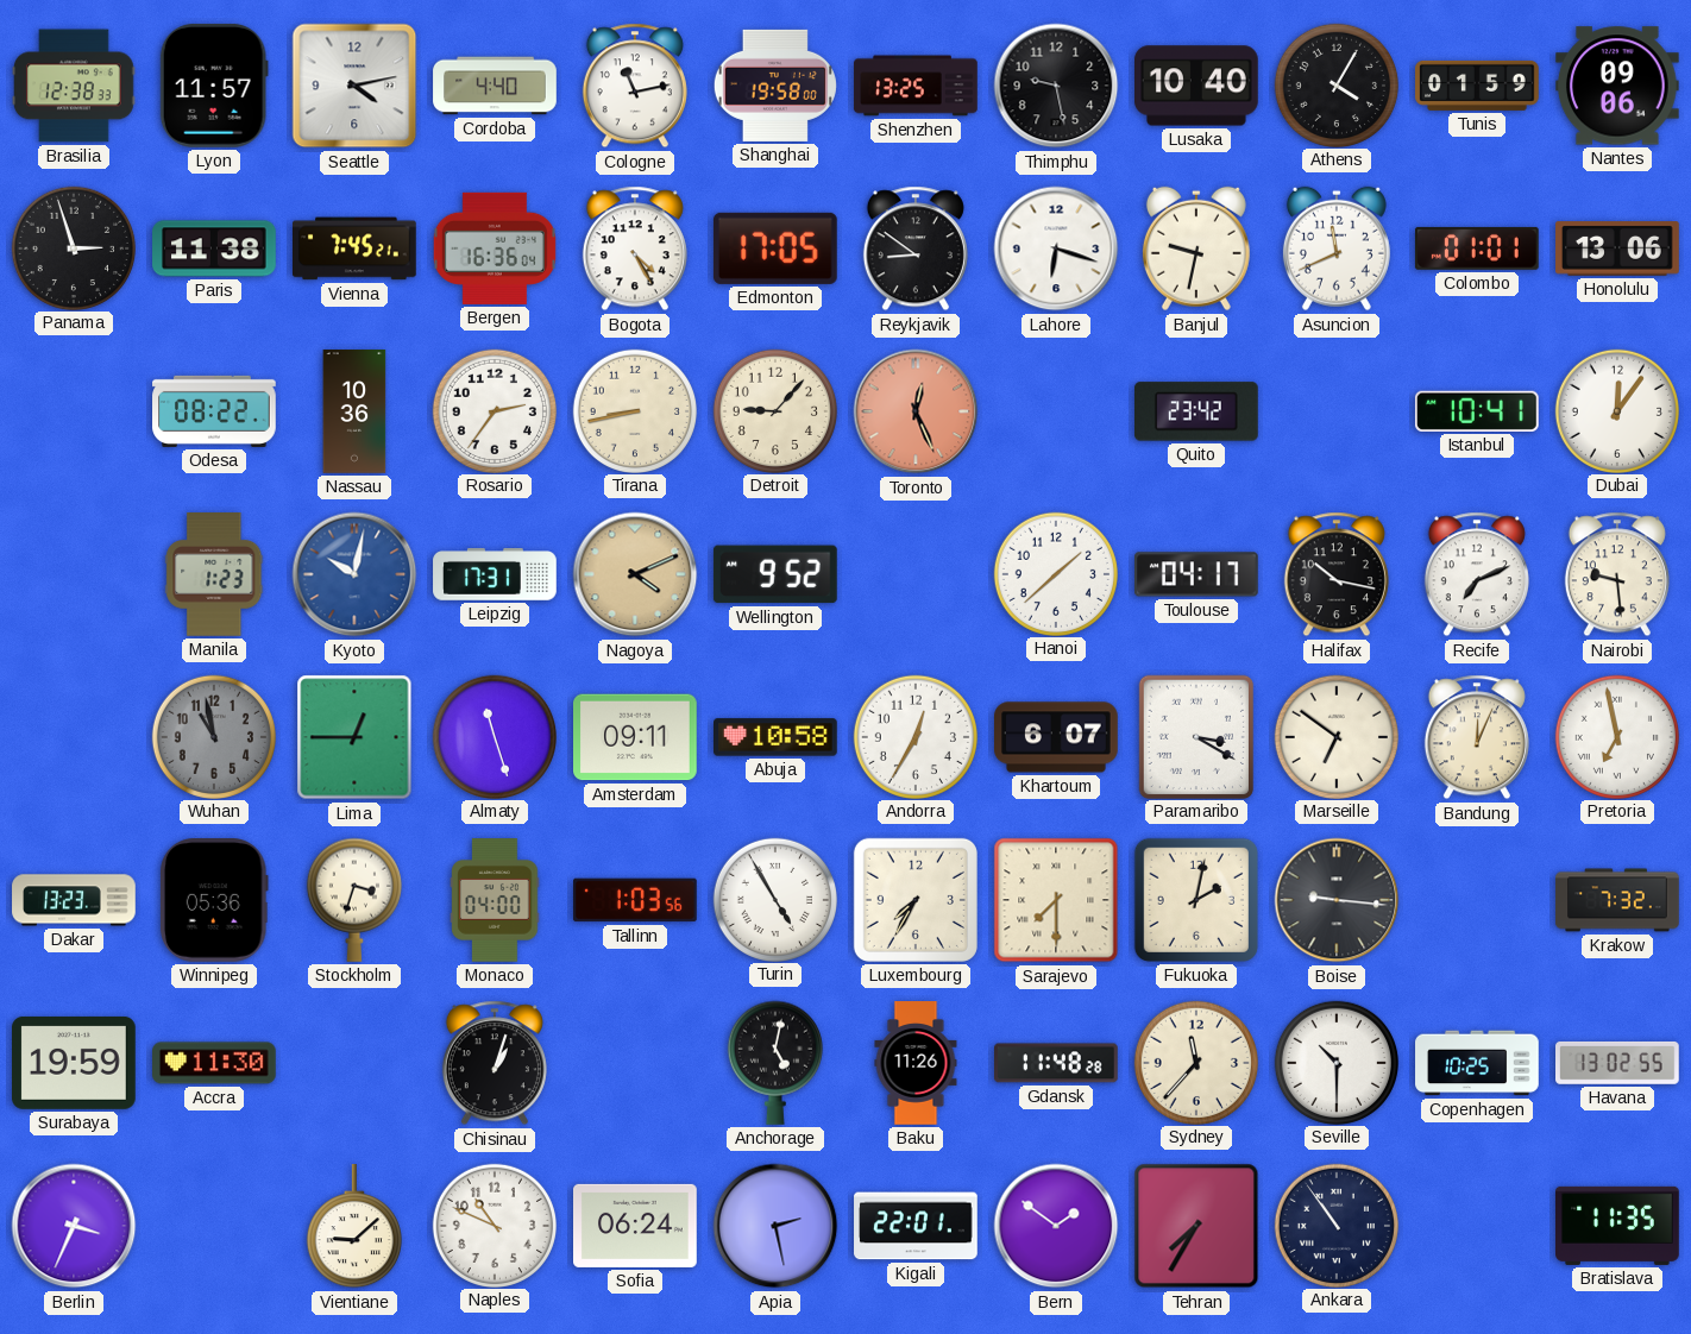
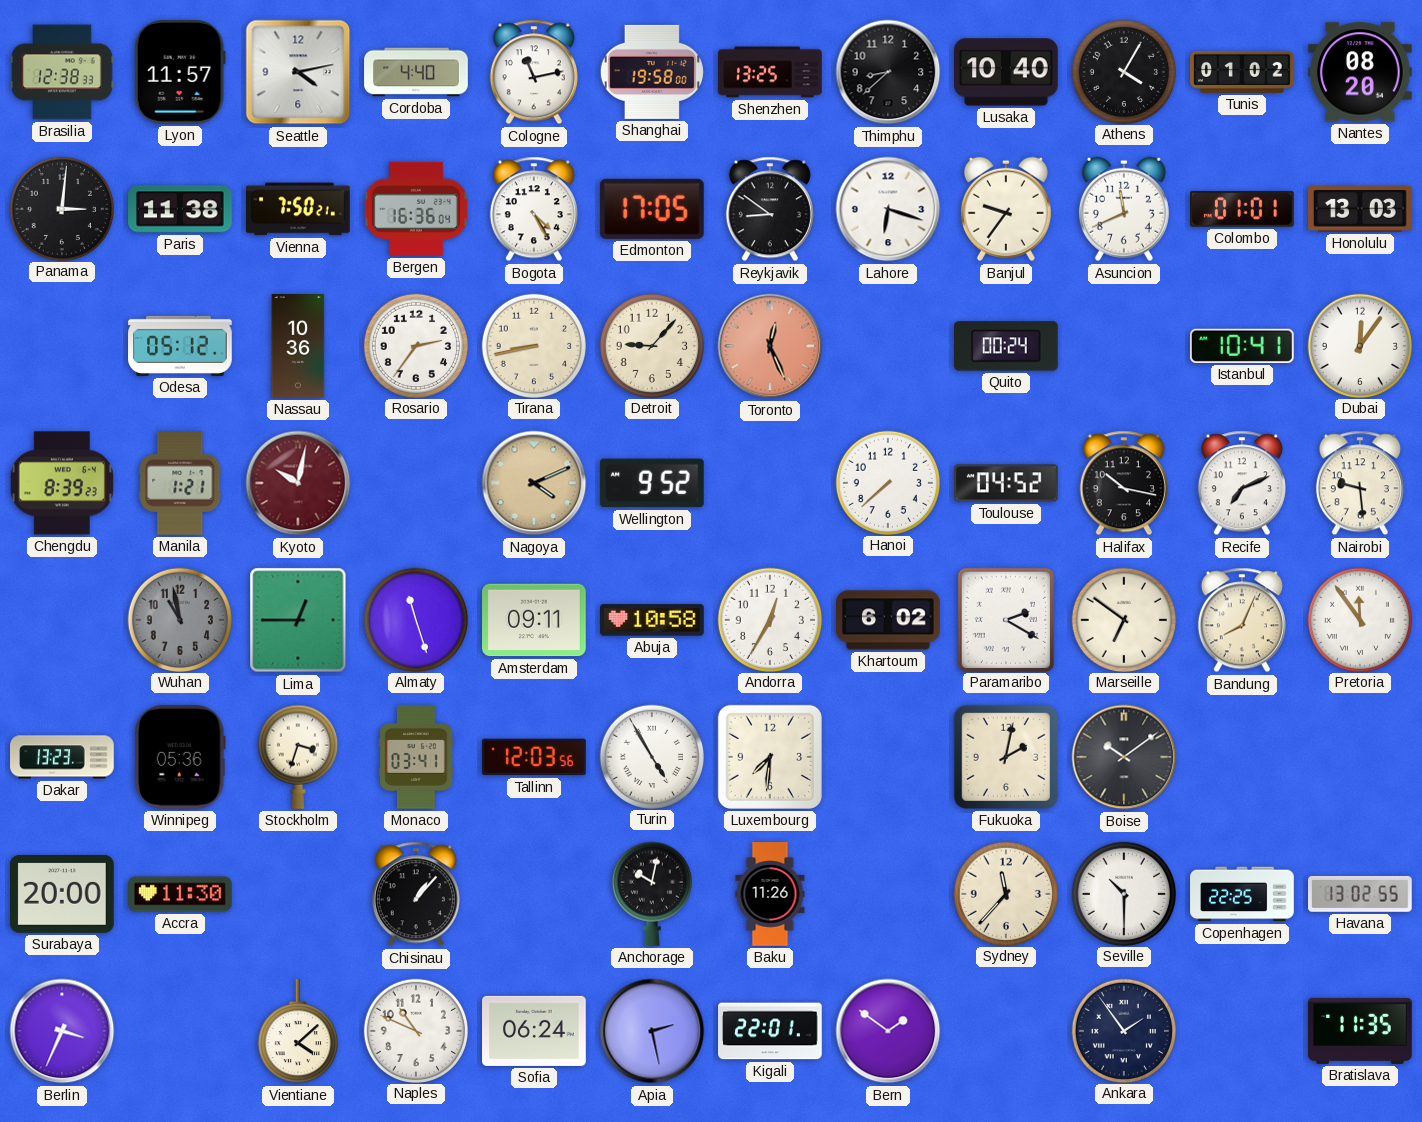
Thimphu: 9:28 -> 8:38
Tunis: 01:59 -> 01:02
Nantes: 09:06 -> 08:20
Panama: 2:57 -> 3:01
Vienna: 7:45 -> 7:50
Banjul: 9:32 -> 9:36
Honolulu: 13:06 -> 13:03
Odesa: 08:22 -> 05:12
Quito: 23:42 -> 00:24
Chengdu: none -> 8:39
Manila: 1:23 -> 1:21
Kyoto dial: blue -> burgundy
Leipzig: 17:31 -> none
Hanoi: 1:38 -> 7:38
Toulouse: 04:17 -> 04:52
Khartoum: 6:07 -> 6:02
Paramaribo: 3:20 -> 2:20
Bandung: 12:04 -> 8:04
Pretoria: 6:58 -> 11:54
Monaco: 04:00 -> 03:41
Tallinn: 1:03 -> 12:03
Luxembourg: 7:35 -> 7:31
Sarajevo: 7:30 -> none
Boise: 9:16 -> 10:09
Krakow: 7:32 -> none
Surabaya: 19:59 -> 20:00
Chisinau: 1:03 -> 1:07
Anchorage: 5:02 -> 10:02
Gdansk: 11:48 -> none
Copenhagen: 10:25 -> 22:25
Vientiane: 9:08 -> 4:08
Tehran: 7:35 -> none
Ankara: 10:54 -> 1:54
